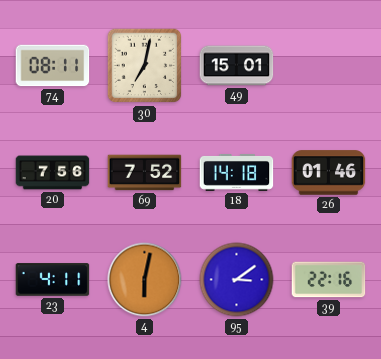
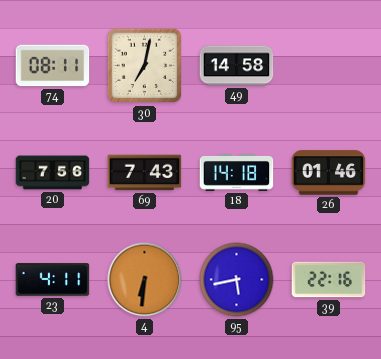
49: 15:01 -> 14:58
69: 7:52 -> 7:43
4: 6:02 -> 6:31
95: 3:09 -> 5:43
